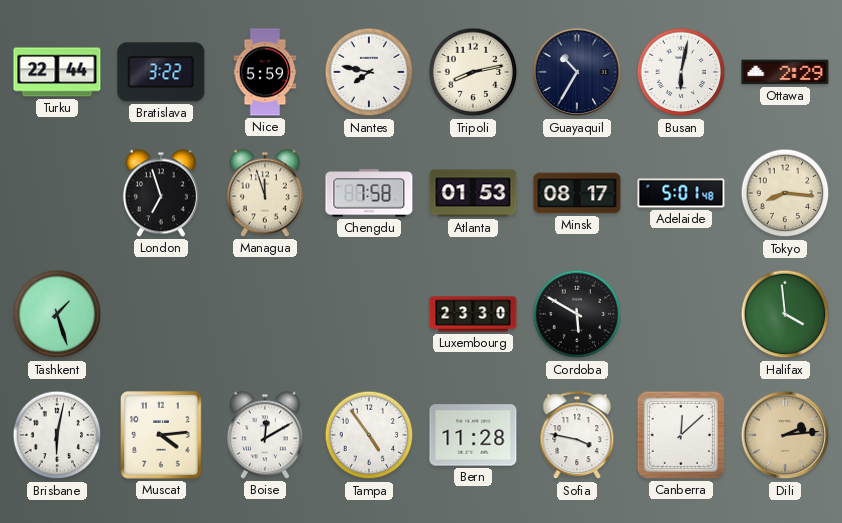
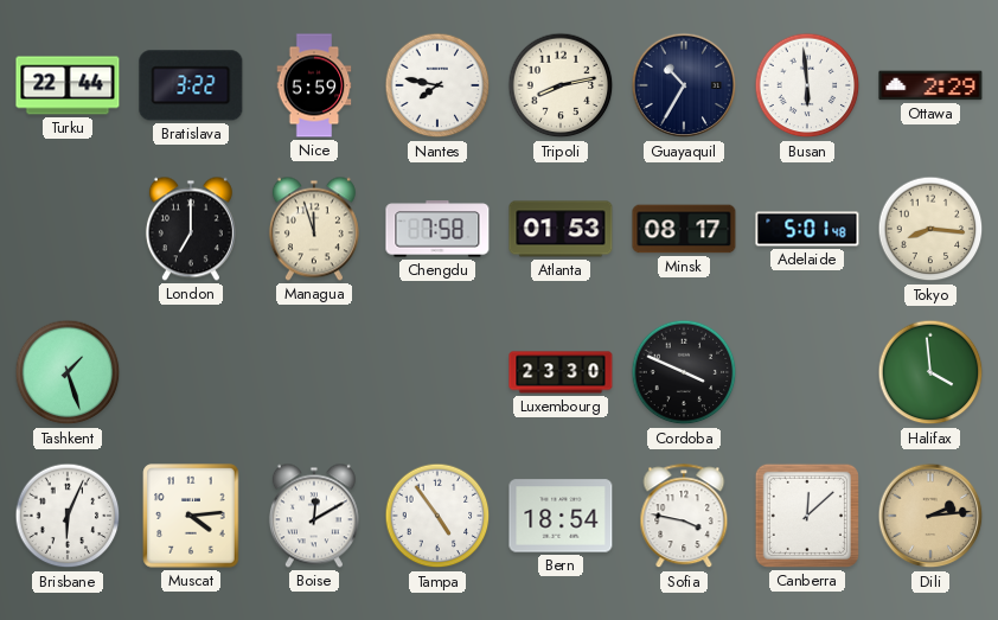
Busan: 6:02 -> 5:59
London: 6:57 -> 7:00
Cordoba: 5:50 -> 3:49
Brisbane: 6:02 -> 6:04
Bern: 11:28 -> 18:54
